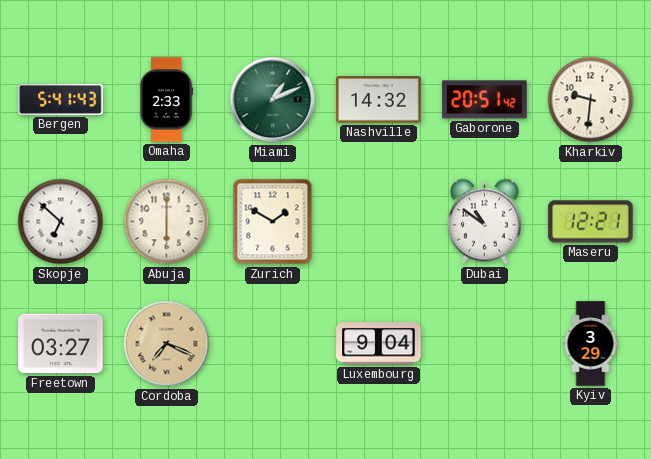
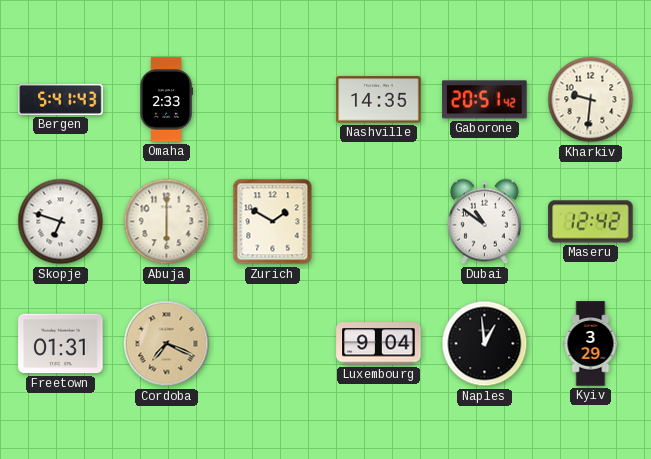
Miami: 1:11 -> none
Nashville: 14:32 -> 14:35
Skopje: 6:52 -> 6:48
Maseru: 12:21 -> 12:42
Freetown: 03:27 -> 01:31
Naples: none -> 12:59
